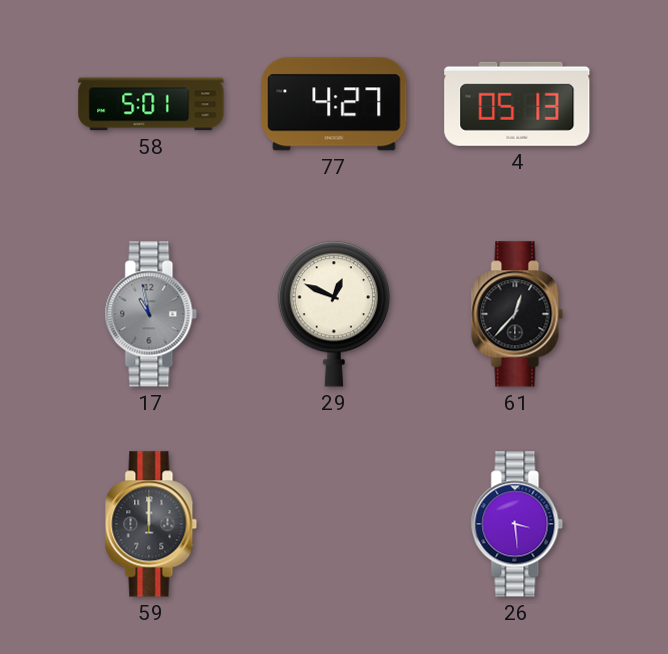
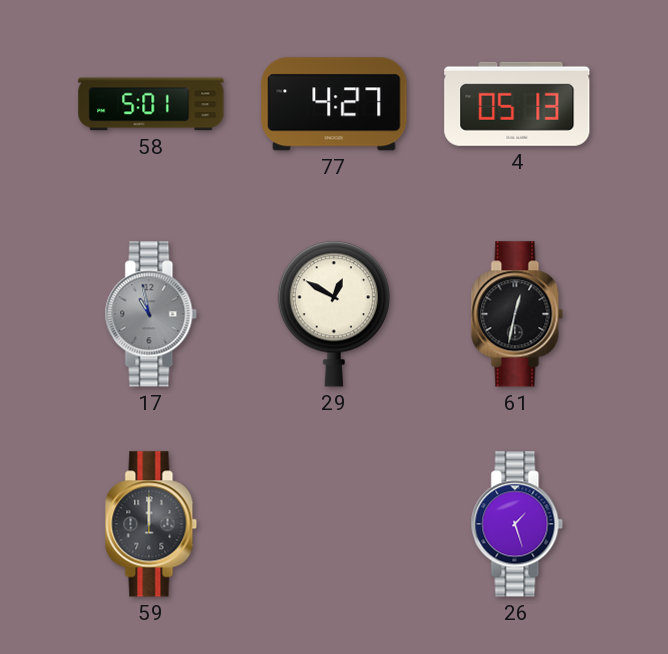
29: 12:49 -> 12:50
61: 12:37 -> 12:32
26: 3:29 -> 1:27
